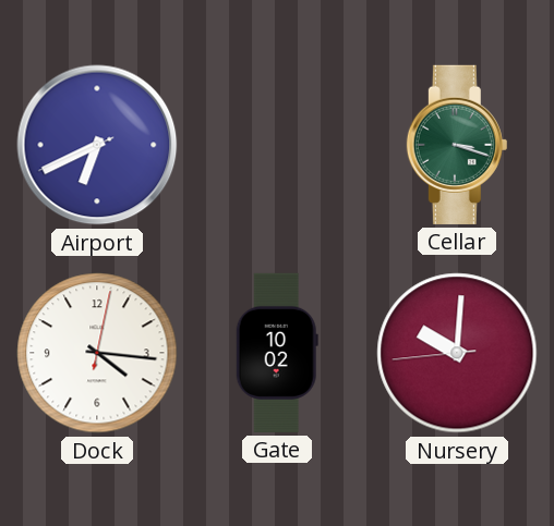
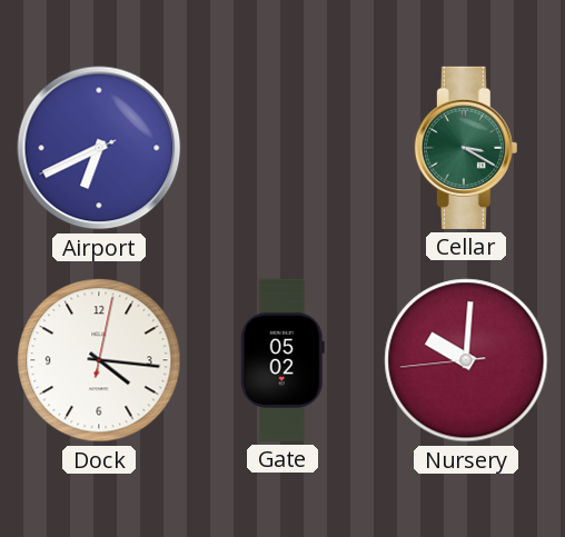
Cellar: 3:18 -> 3:20
Gate: 10:02 -> 05:02
